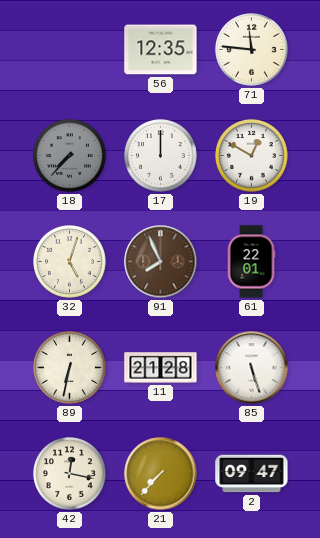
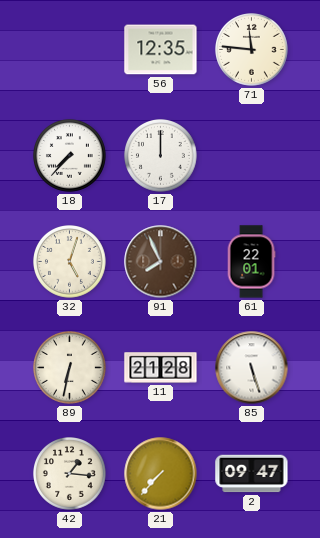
18 dial: grey -> white
19: 12:50 -> none
42: 12:17 -> 1:16
